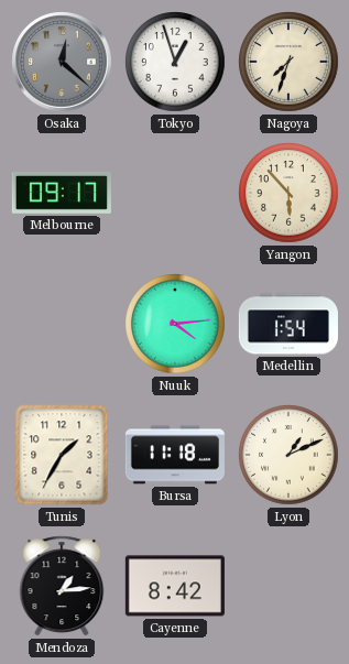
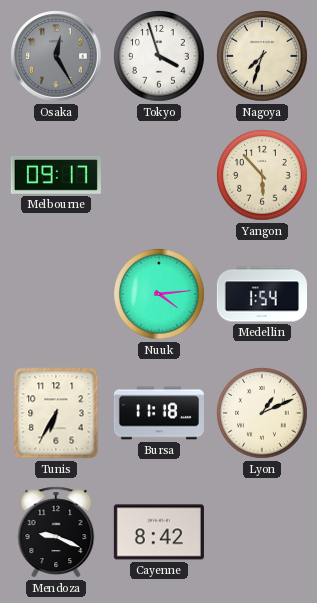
Osaka: 12:22 -> 12:25
Tokyo: 12:57 -> 3:57
Tunis: 1:35 -> 6:35
Mendoza: 1:14 -> 9:19
